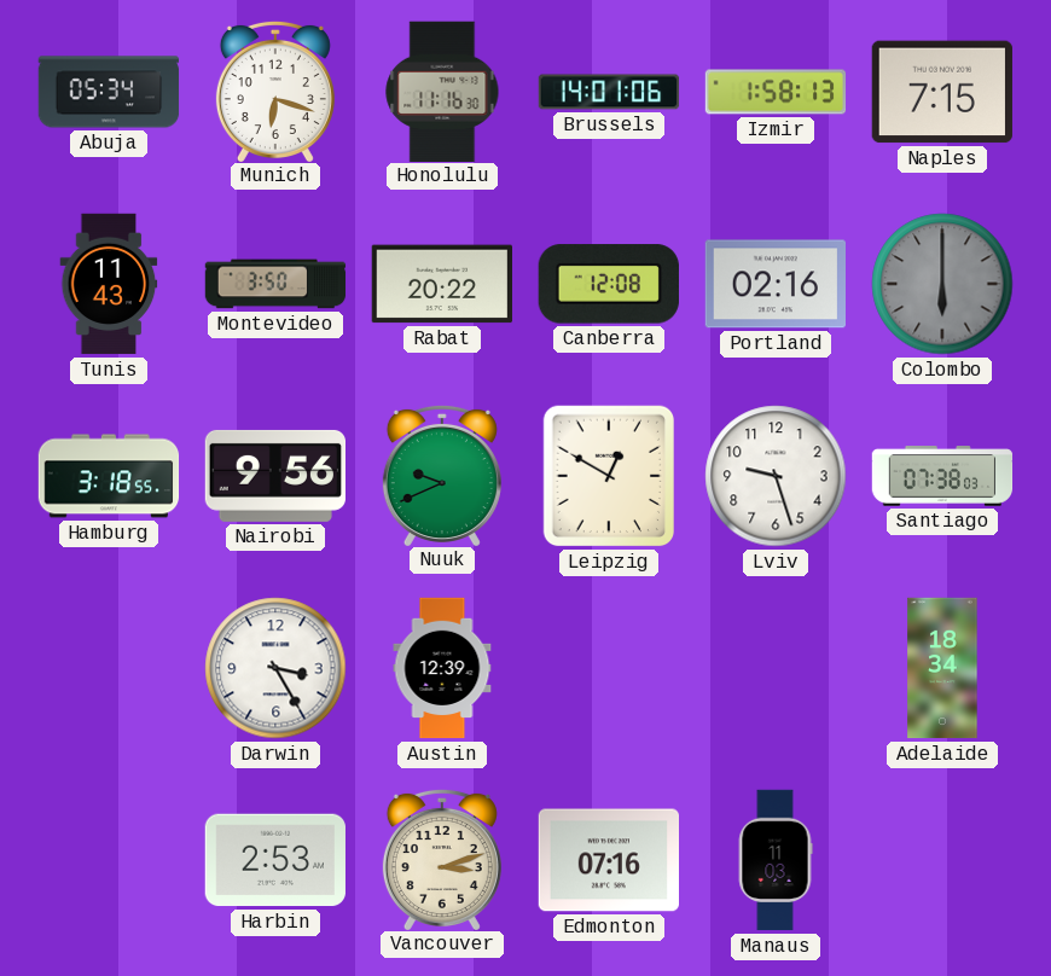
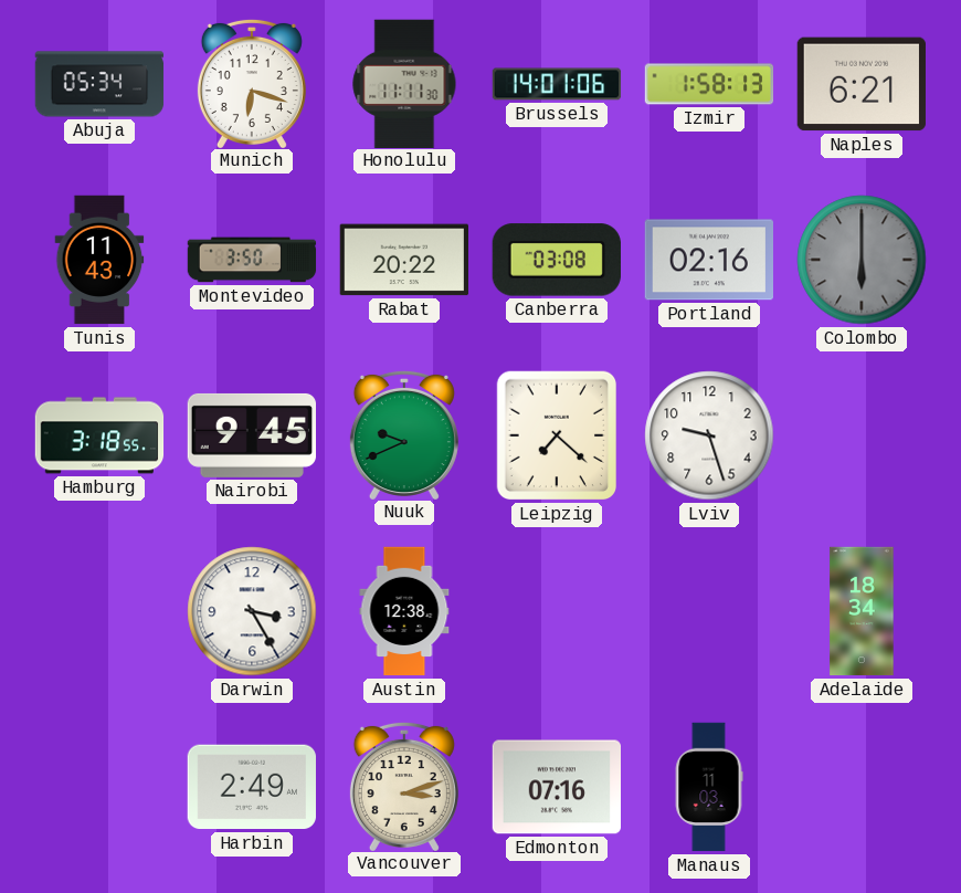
Honolulu: 11:16 -> 11:11
Naples: 7:15 -> 6:21
Canberra: 12:08 -> 03:08
Nairobi: 9:56 -> 9:45
Leipzig: 12:50 -> 7:22
Santiago: 07:38 -> none
Austin: 12:39 -> 12:38
Harbin: 2:53 -> 2:49
